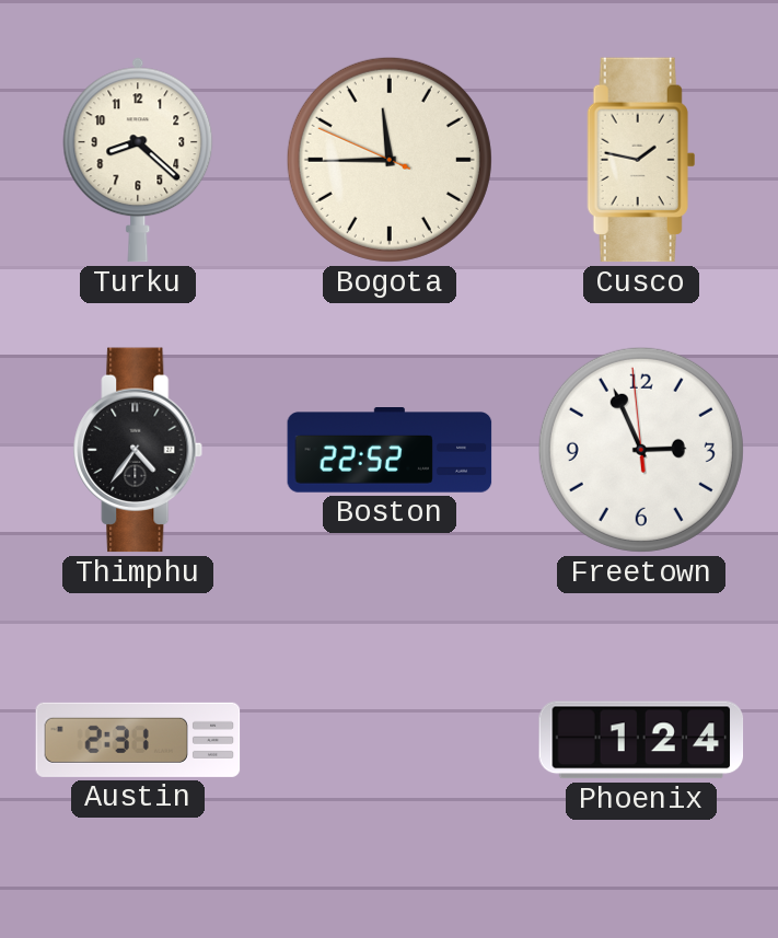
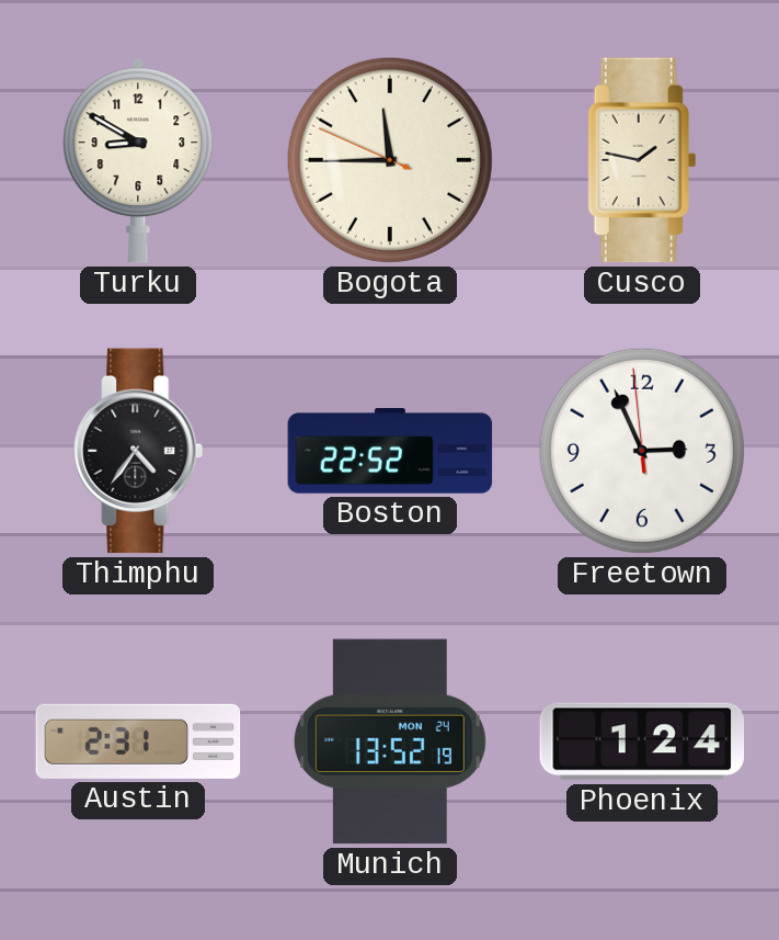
Turku: 8:22 -> 8:50
Munich: none -> 13:52
